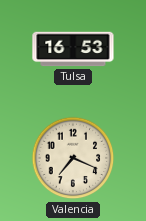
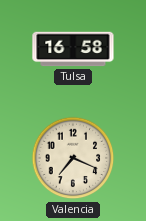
Tulsa: 16:53 -> 16:58
